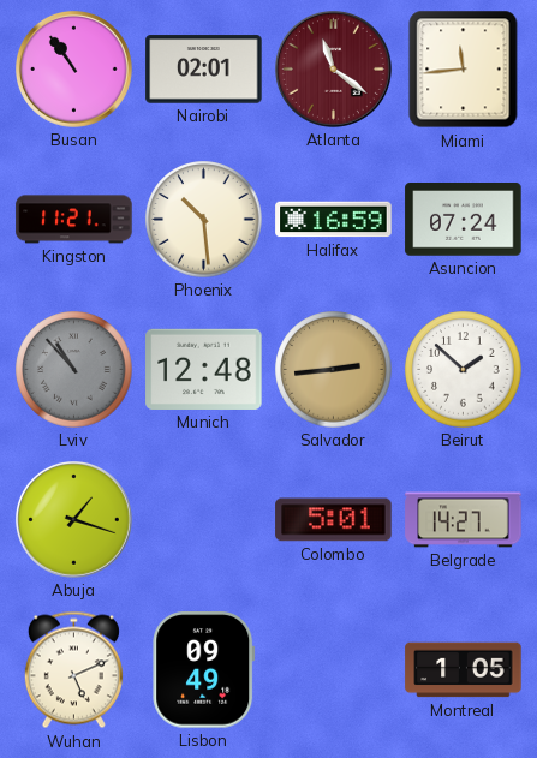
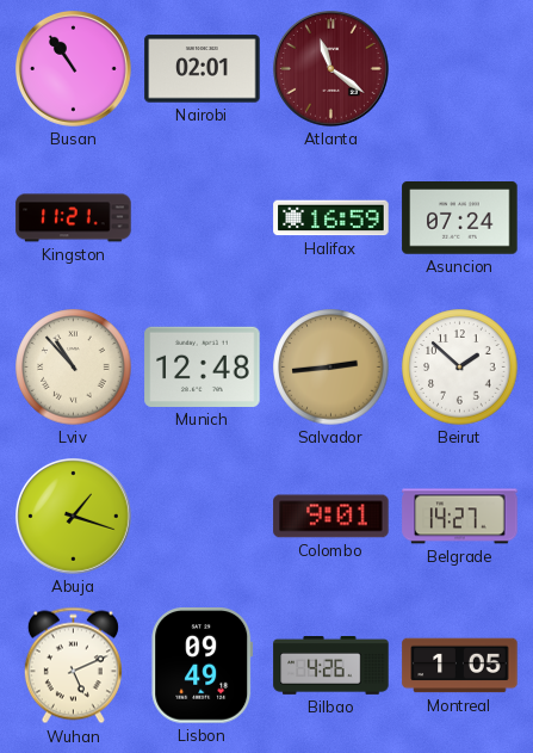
Miami: 11:44 -> none
Phoenix: 10:29 -> none
Lviv dial: grey -> cream
Colombo: 5:01 -> 9:01
Bilbao: none -> 4:26
